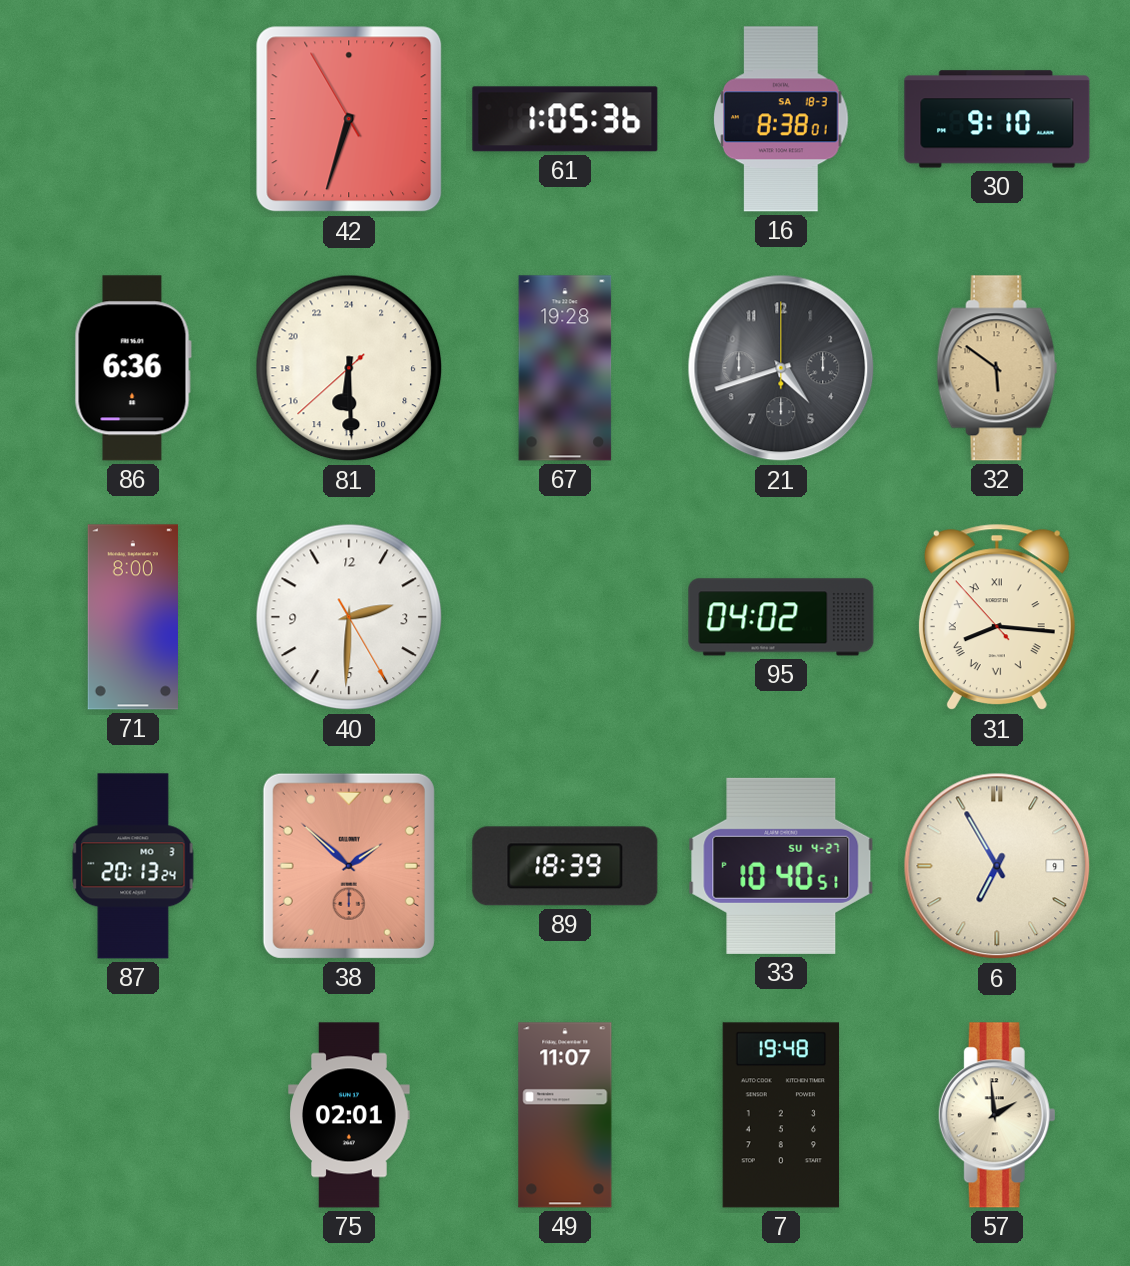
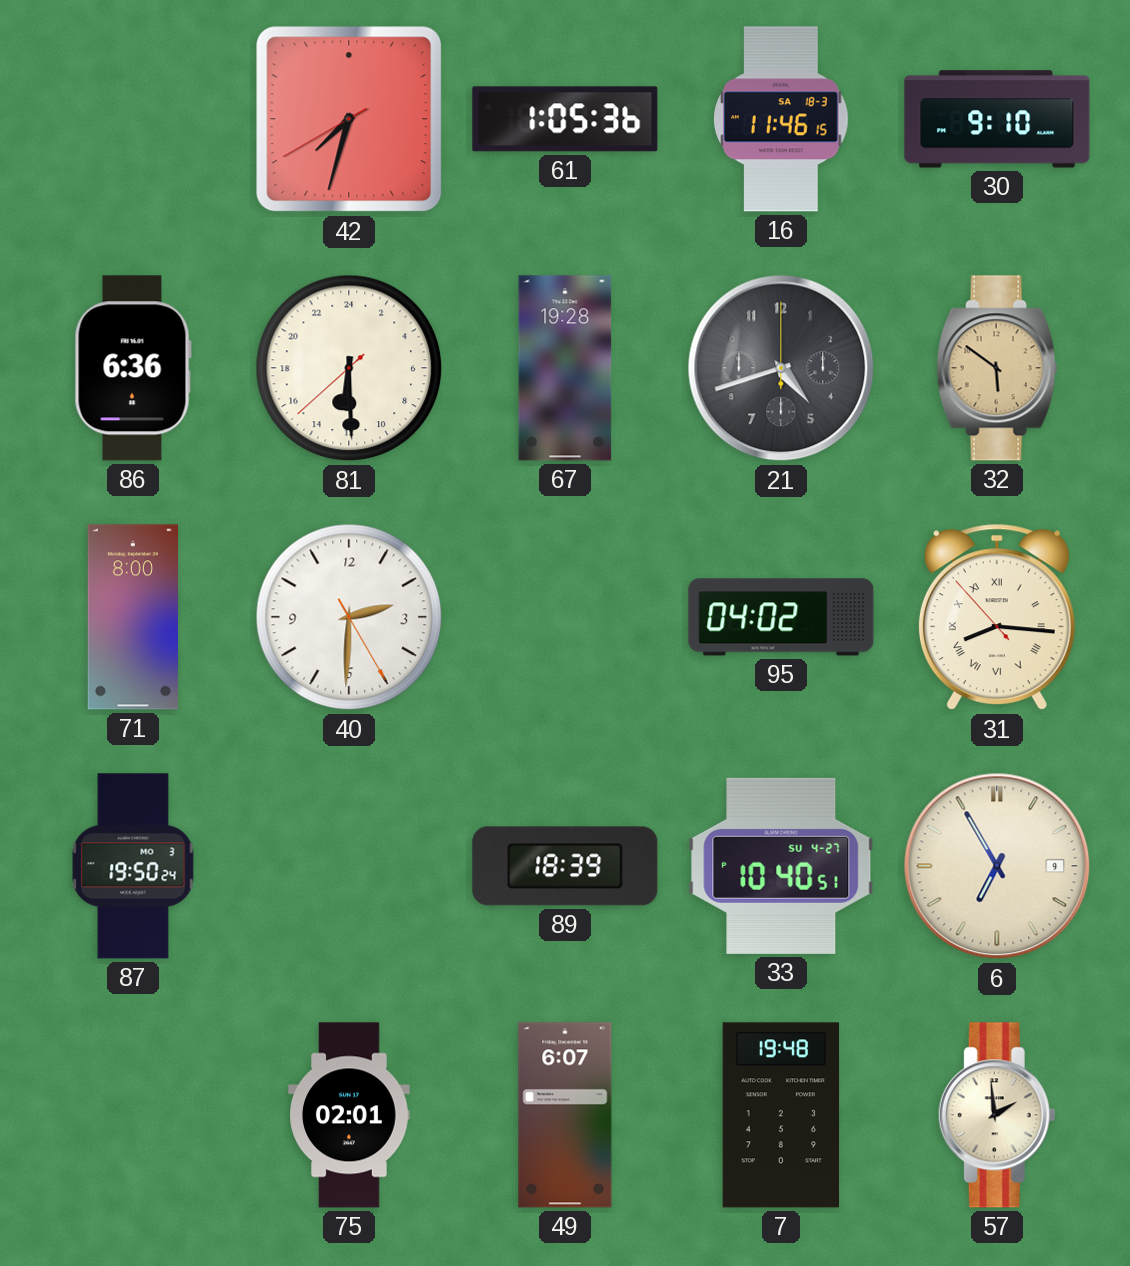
42: 6:32 -> 7:32
16: 8:38 -> 11:46
87: 20:13 -> 19:50
38: 1:52 -> none
49: 11:07 -> 6:07
